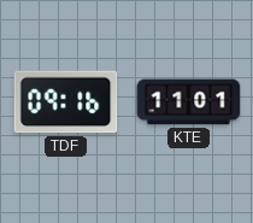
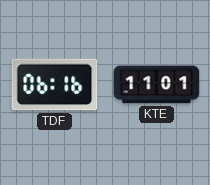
TDF: 09:16 -> 06:16
